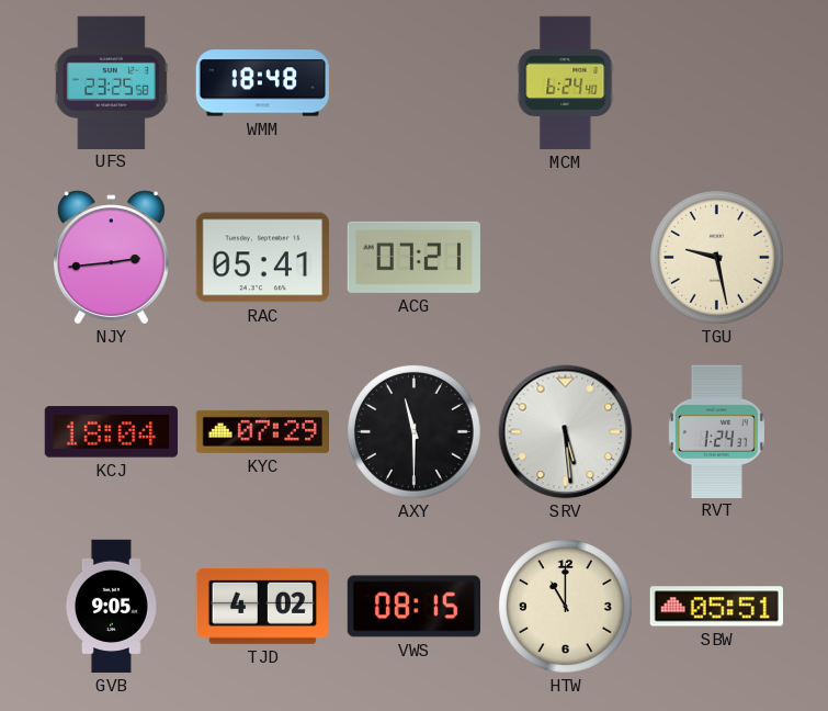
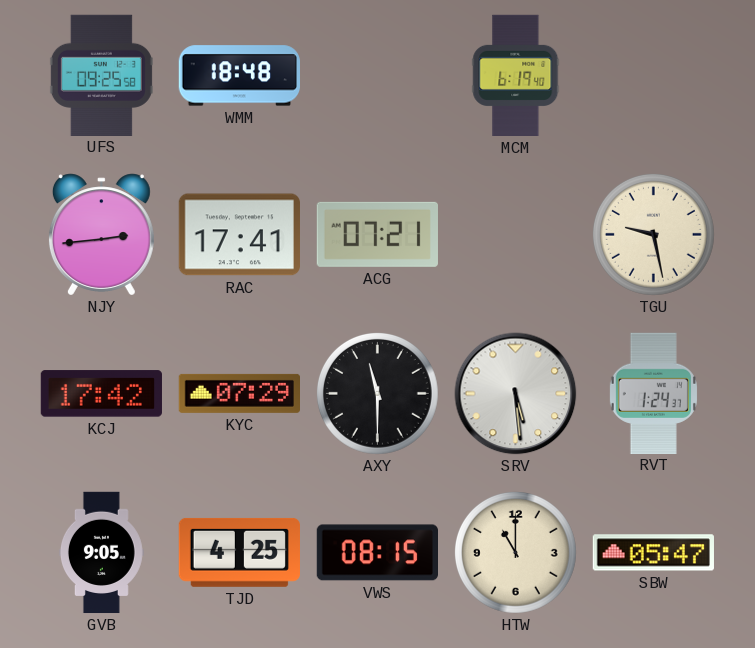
UFS: 23:25 -> 09:25
MCM: 6:24 -> 6:19
RAC: 05:41 -> 17:41
KCJ: 18:04 -> 17:42
TJD: 4:02 -> 4:25
SBW: 05:51 -> 05:47
